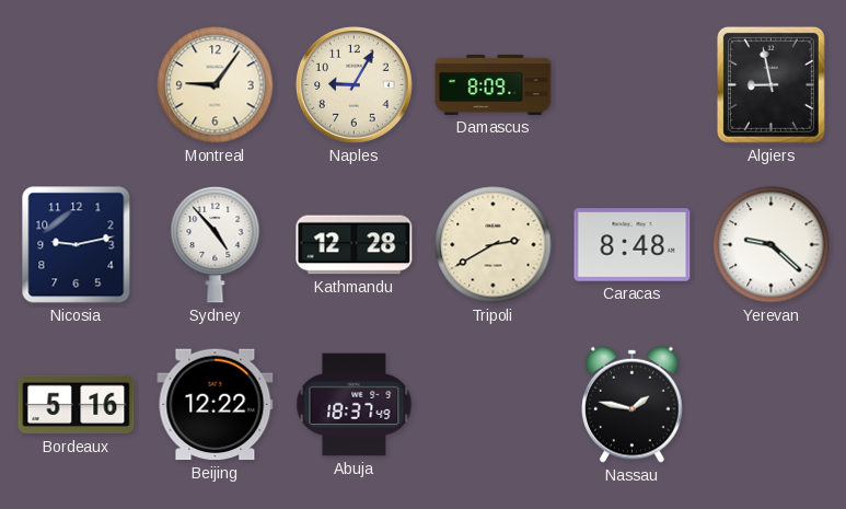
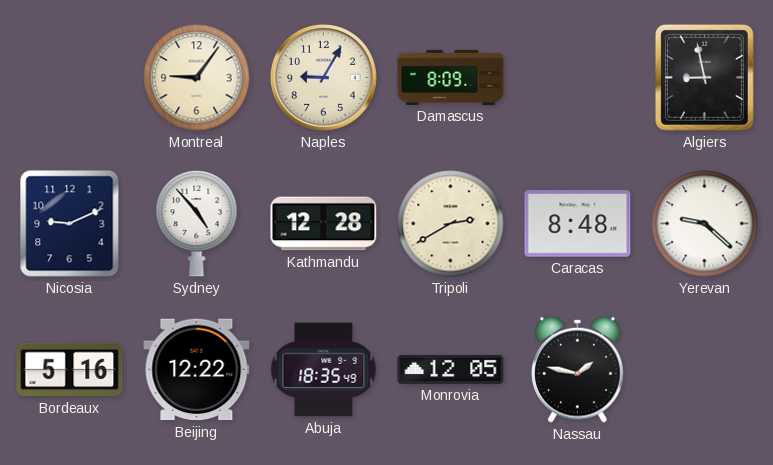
Nicosia: 9:13 -> 9:11
Abuja: 18:37 -> 18:35
Monrovia: none -> 12:05
